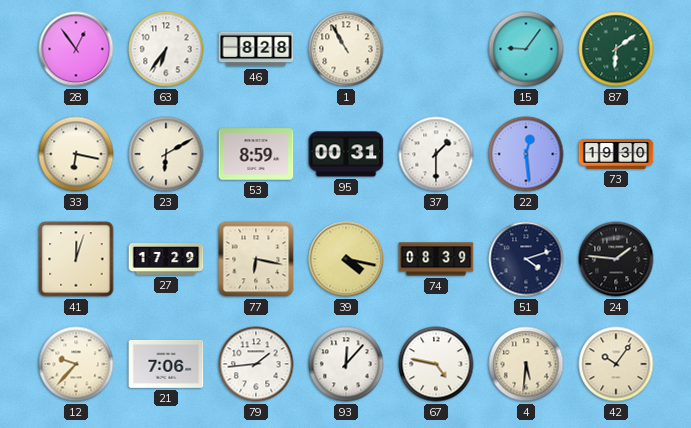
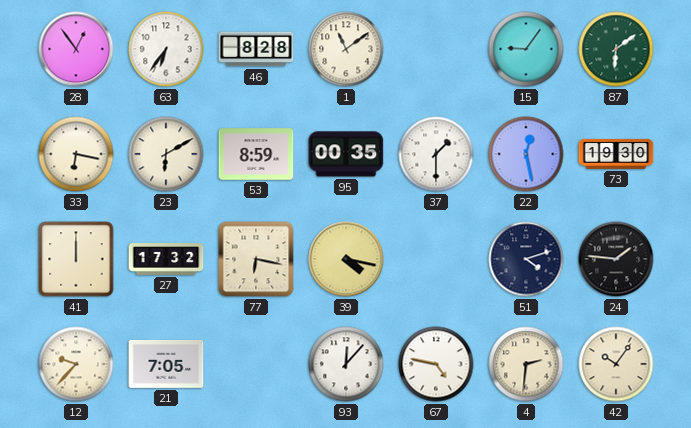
1: 10:55 -> 11:09
95: 00:31 -> 00:35
22: 12:29 -> 12:28
41: 12:03 -> 12:00
27: 17:29 -> 17:32
74: 08:39 -> none
21: 7:06 -> 7:05
79: 1:44 -> none
4: 5:31 -> 2:31
